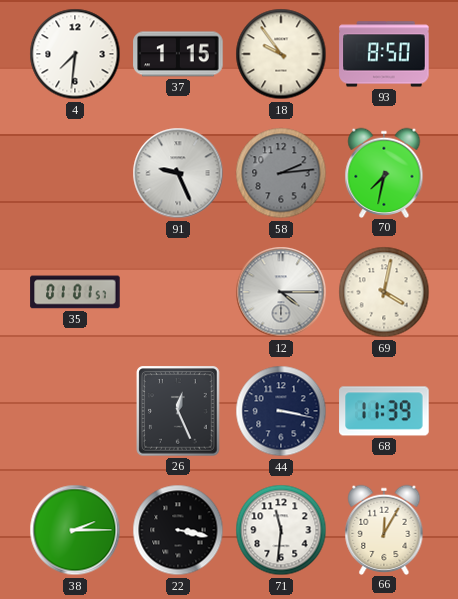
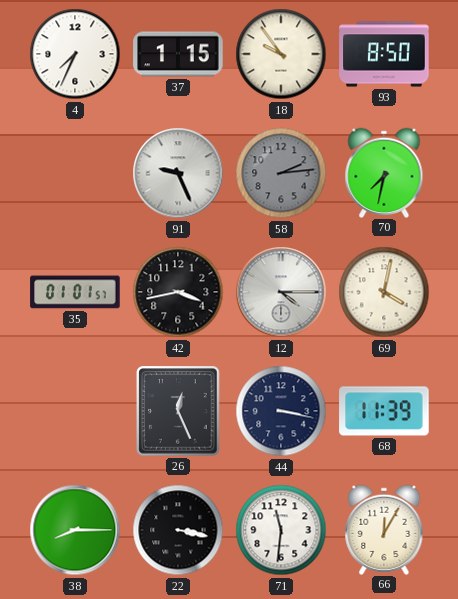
4: 7:31 -> 7:34
42: none -> 3:43
38: 2:15 -> 8:15
